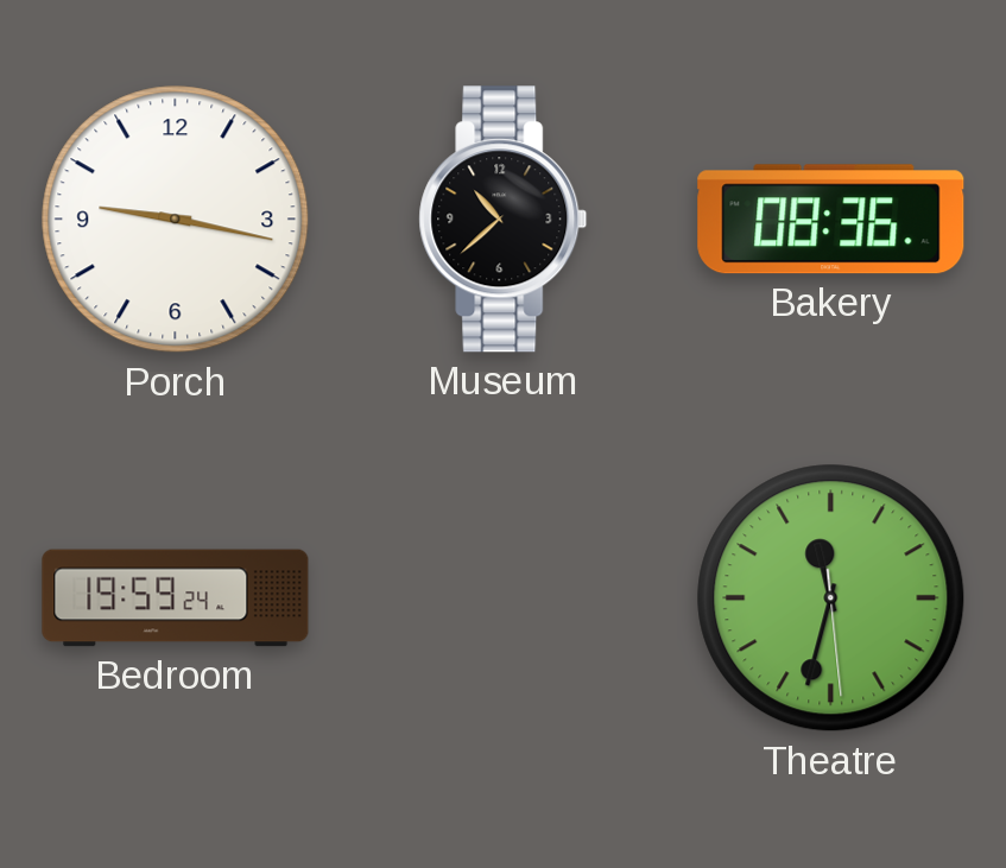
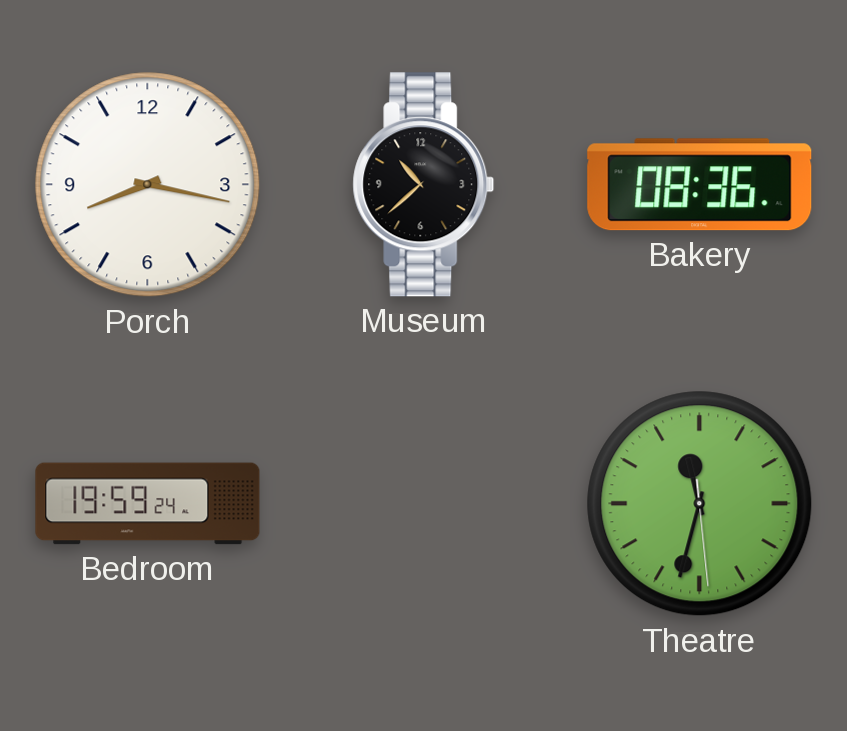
Porch: 9:17 -> 8:17
